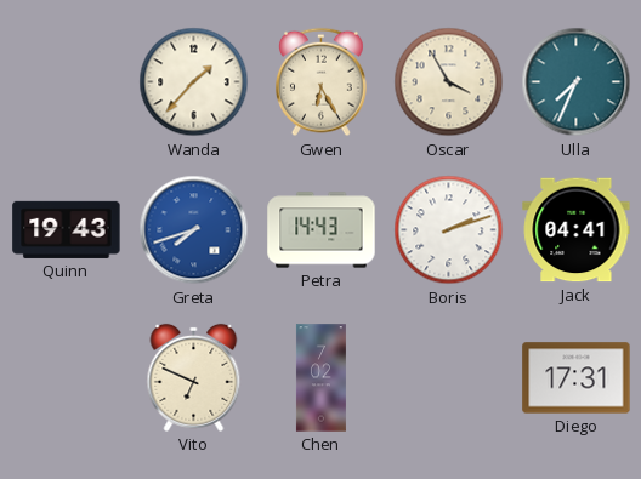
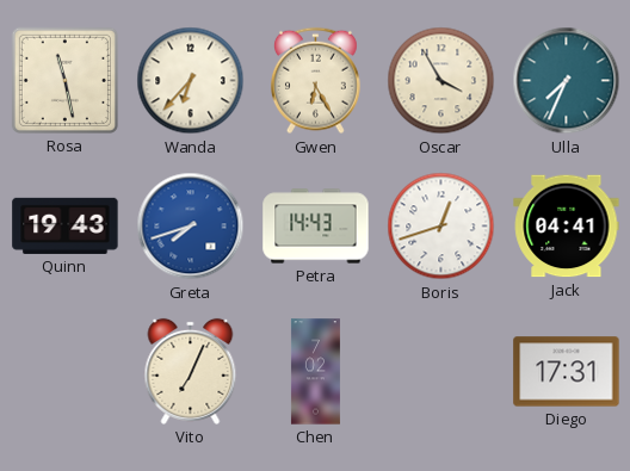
Rosa: none -> 11:28
Wanda: 1:37 -> 6:37
Boris: 2:12 -> 12:42
Vito: 6:49 -> 7:04
